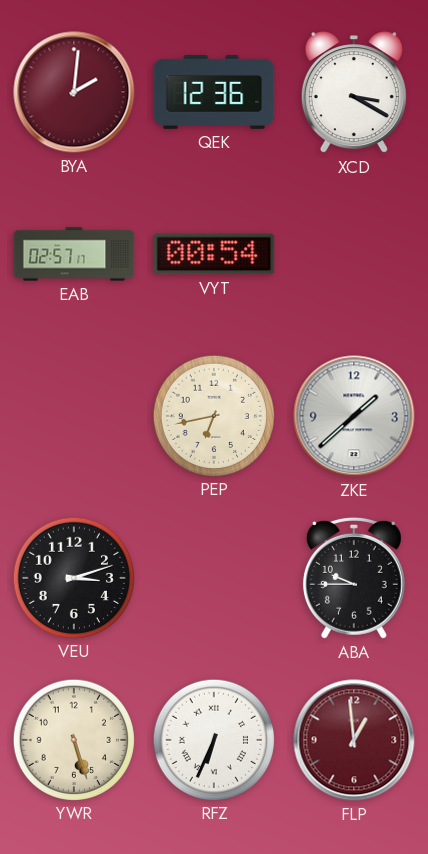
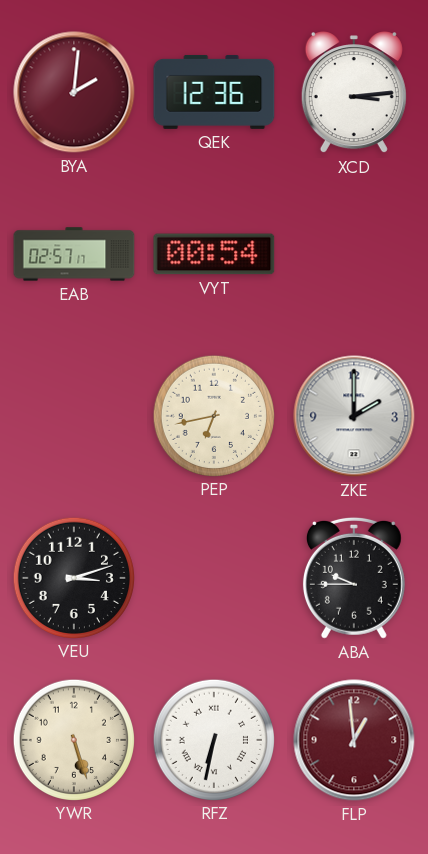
XCD: 3:20 -> 3:14
ZKE: 1:38 -> 2:00
RFZ: 6:34 -> 6:32
